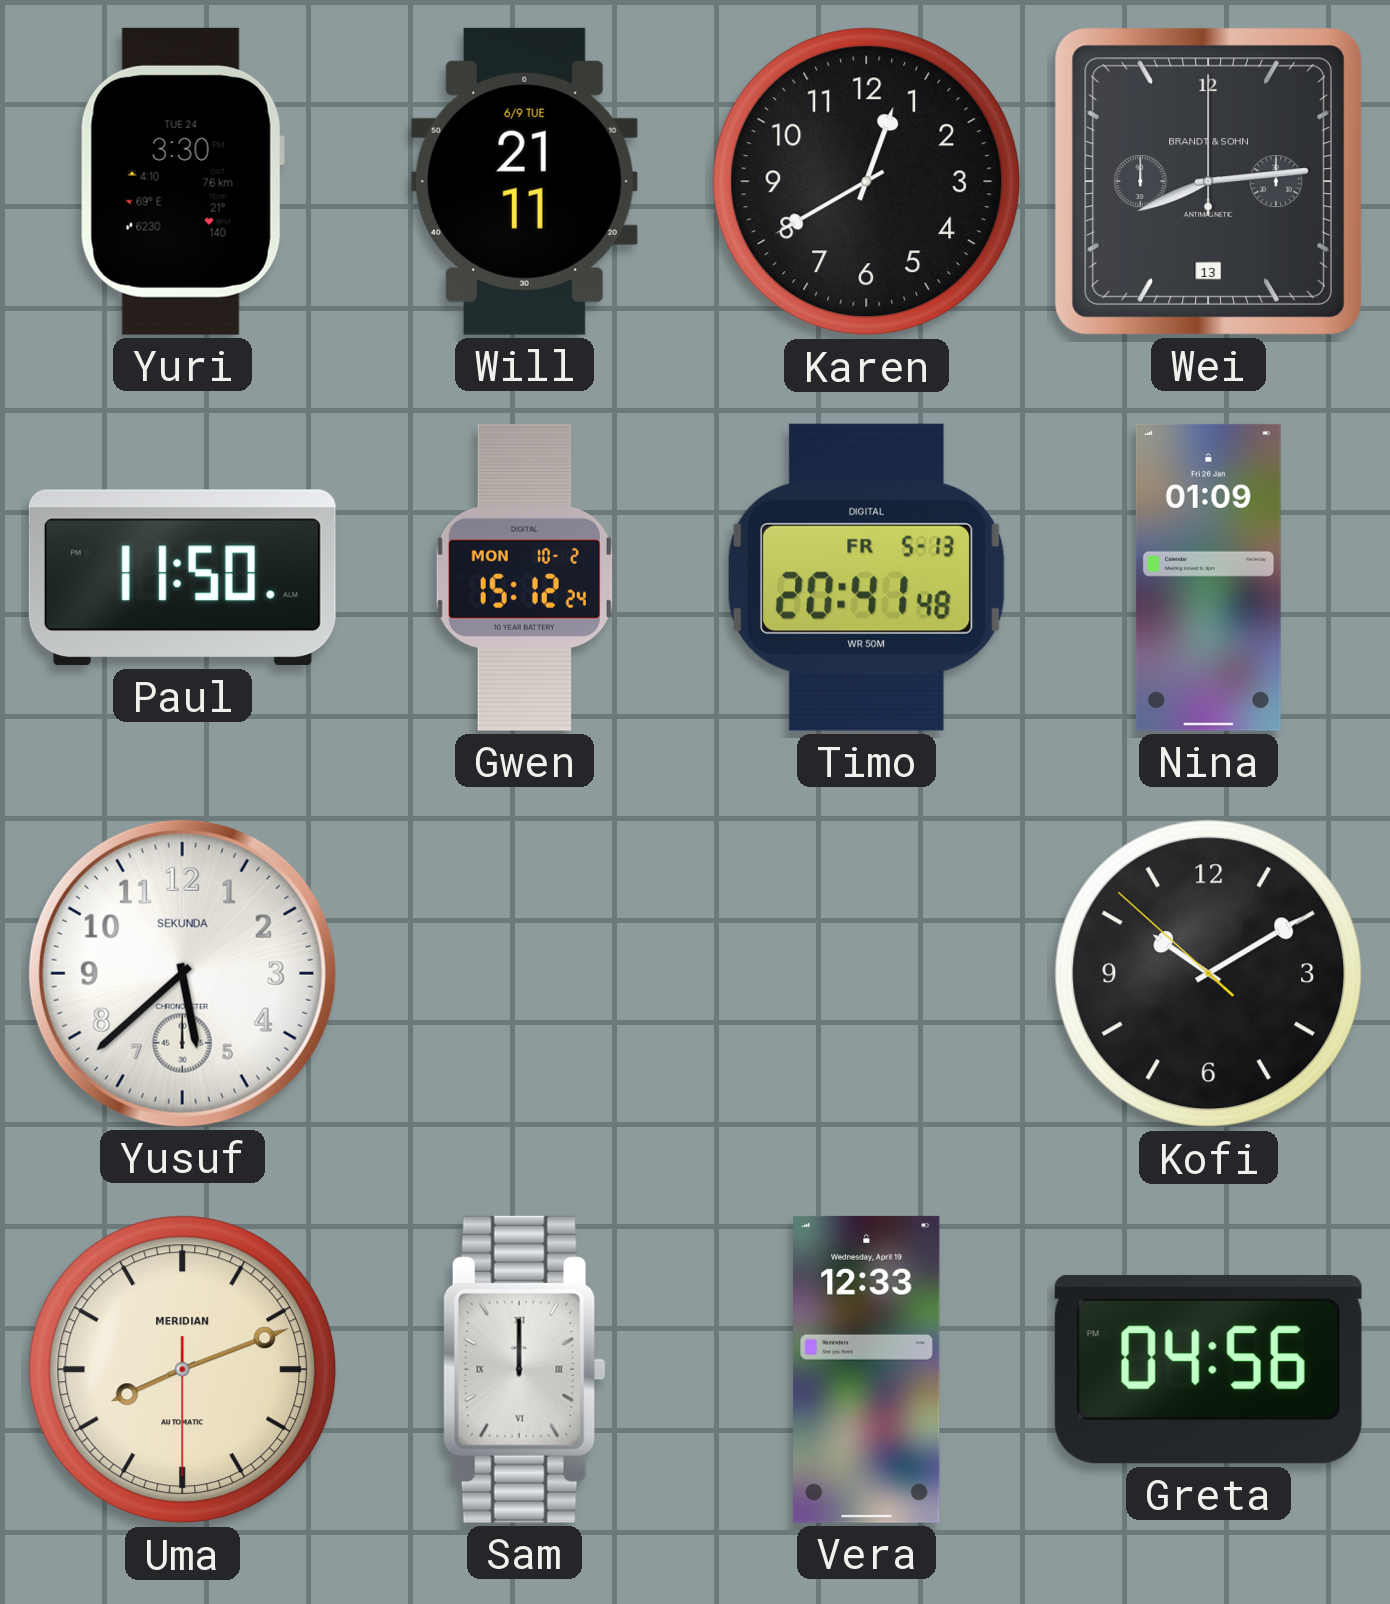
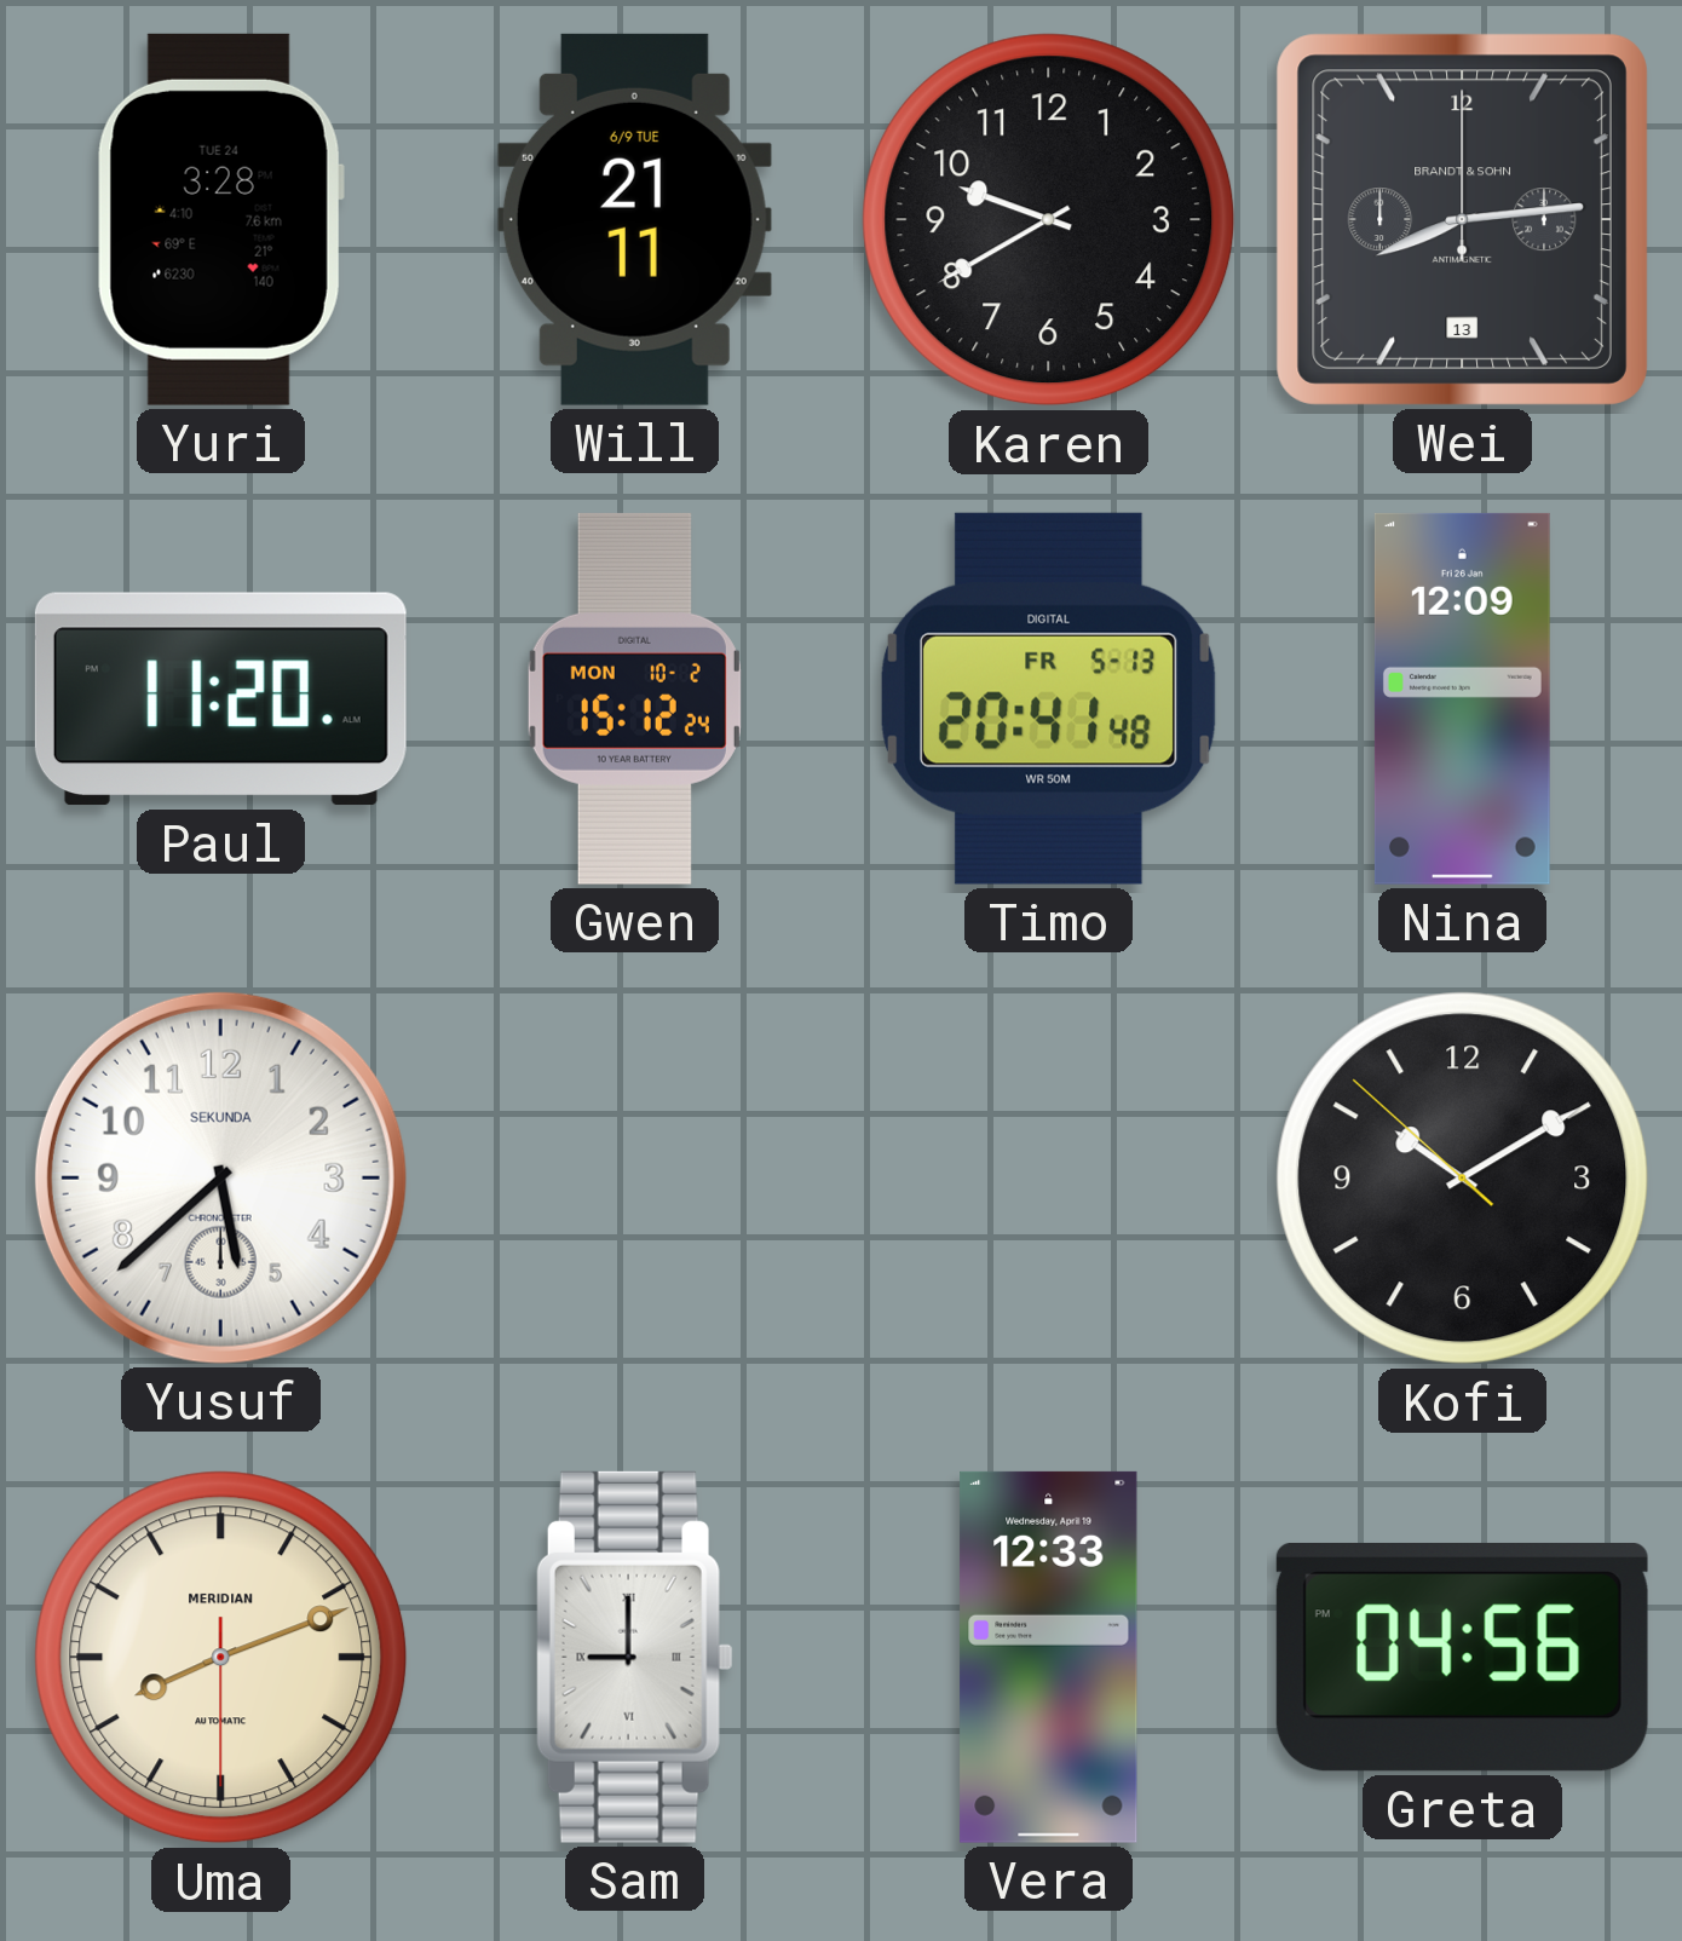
Yuri: 3:30 -> 3:28
Karen: 12:40 -> 9:40
Paul: 11:50 -> 11:20
Nina: 01:09 -> 12:09
Sam: 12:00 -> 9:00
